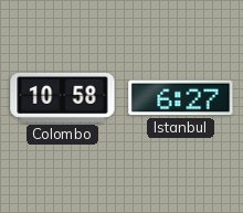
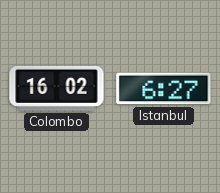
Colombo: 10:58 -> 16:02
